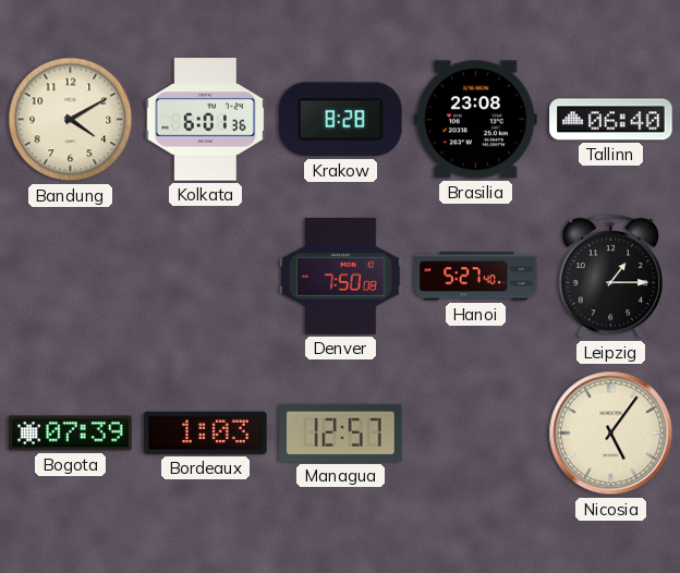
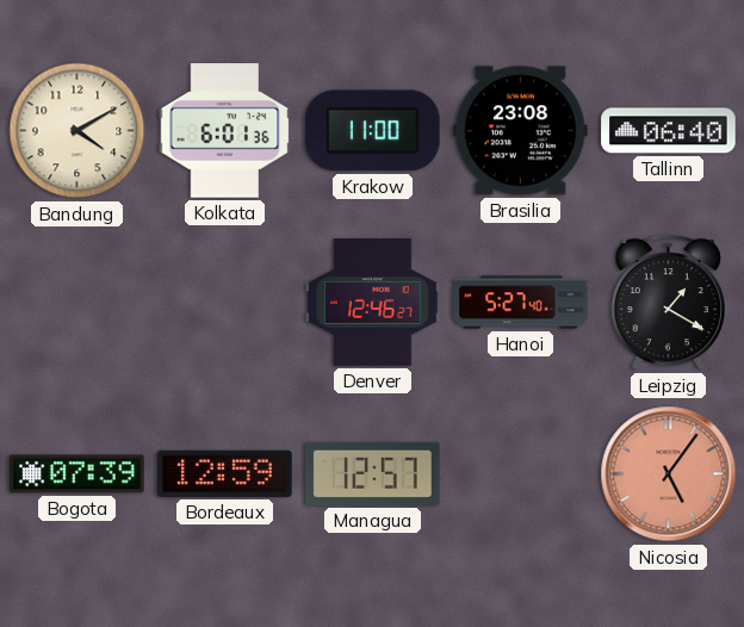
Krakow: 8:28 -> 11:00
Denver: 7:50 -> 12:46
Leipzig: 1:15 -> 1:20
Bordeaux: 1:03 -> 12:59
Nicosia dial: cream -> salmon
